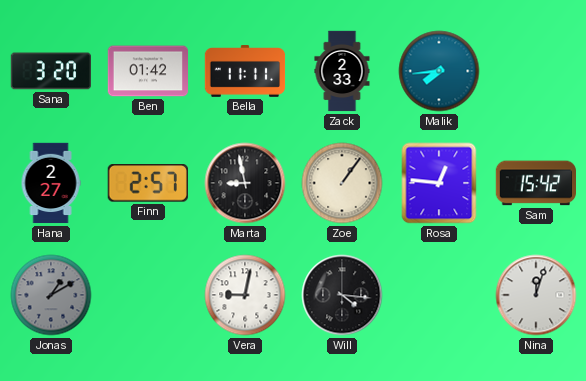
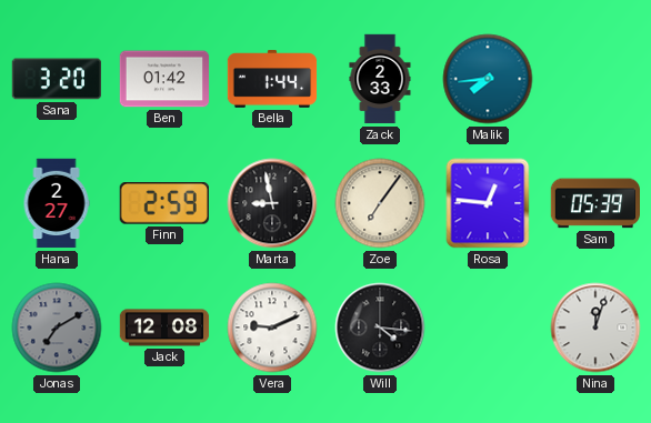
Bella: 11:11 -> 1:44
Finn: 2:57 -> 2:59
Zoe: 1:06 -> 7:06
Sam: 15:42 -> 05:39
Jonas: 1:10 -> 7:10
Jack: none -> 12:08
Vera: 9:02 -> 9:11
